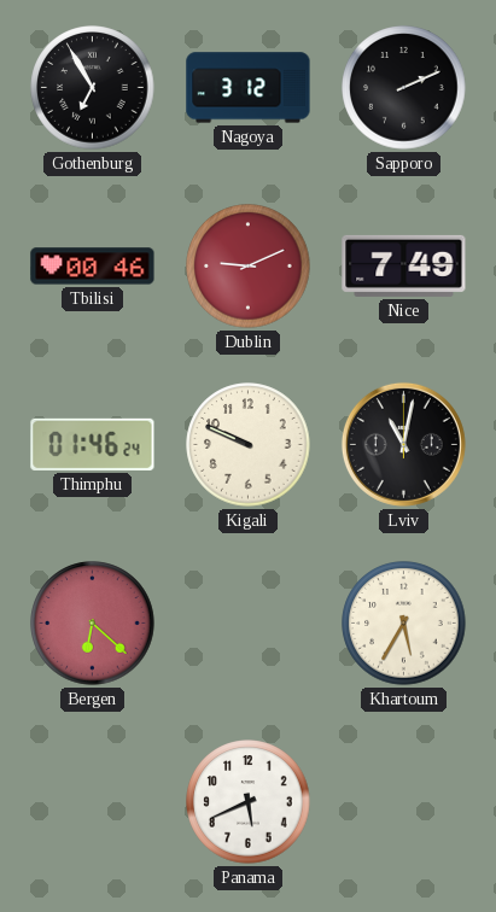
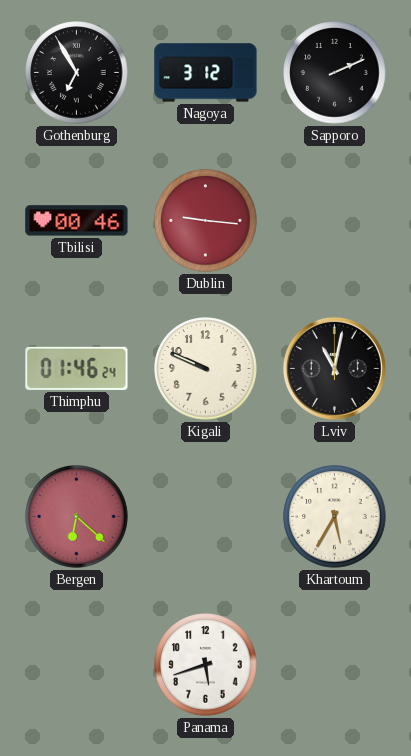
Dublin: 9:11 -> 9:16
Nice: 7:49 -> none
Panama: 5:41 -> 5:42
